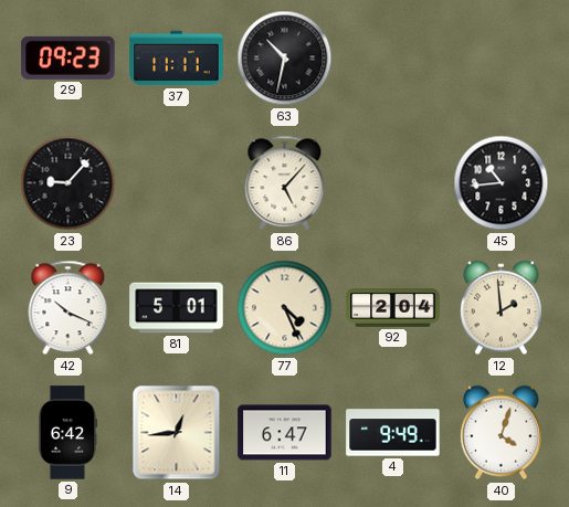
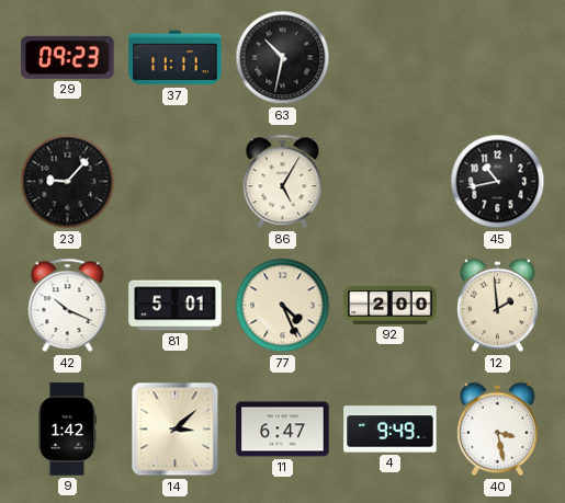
86: 5:07 -> 5:05
45: 10:44 -> 10:43
92: 2:04 -> 2:00
9: 6:42 -> 1:42
14: 12:44 -> 3:08
40: 4:03 -> 3:28
